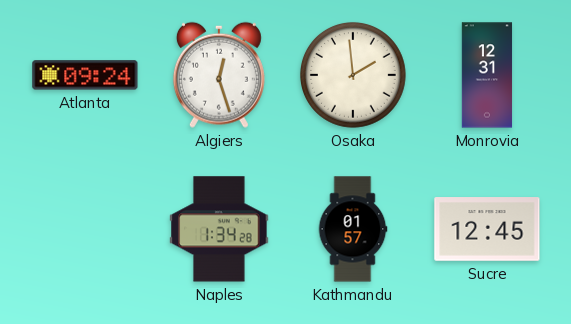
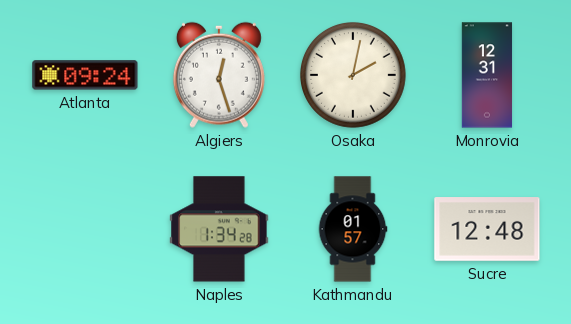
Osaka: 1:59 -> 2:02
Sucre: 12:45 -> 12:48
